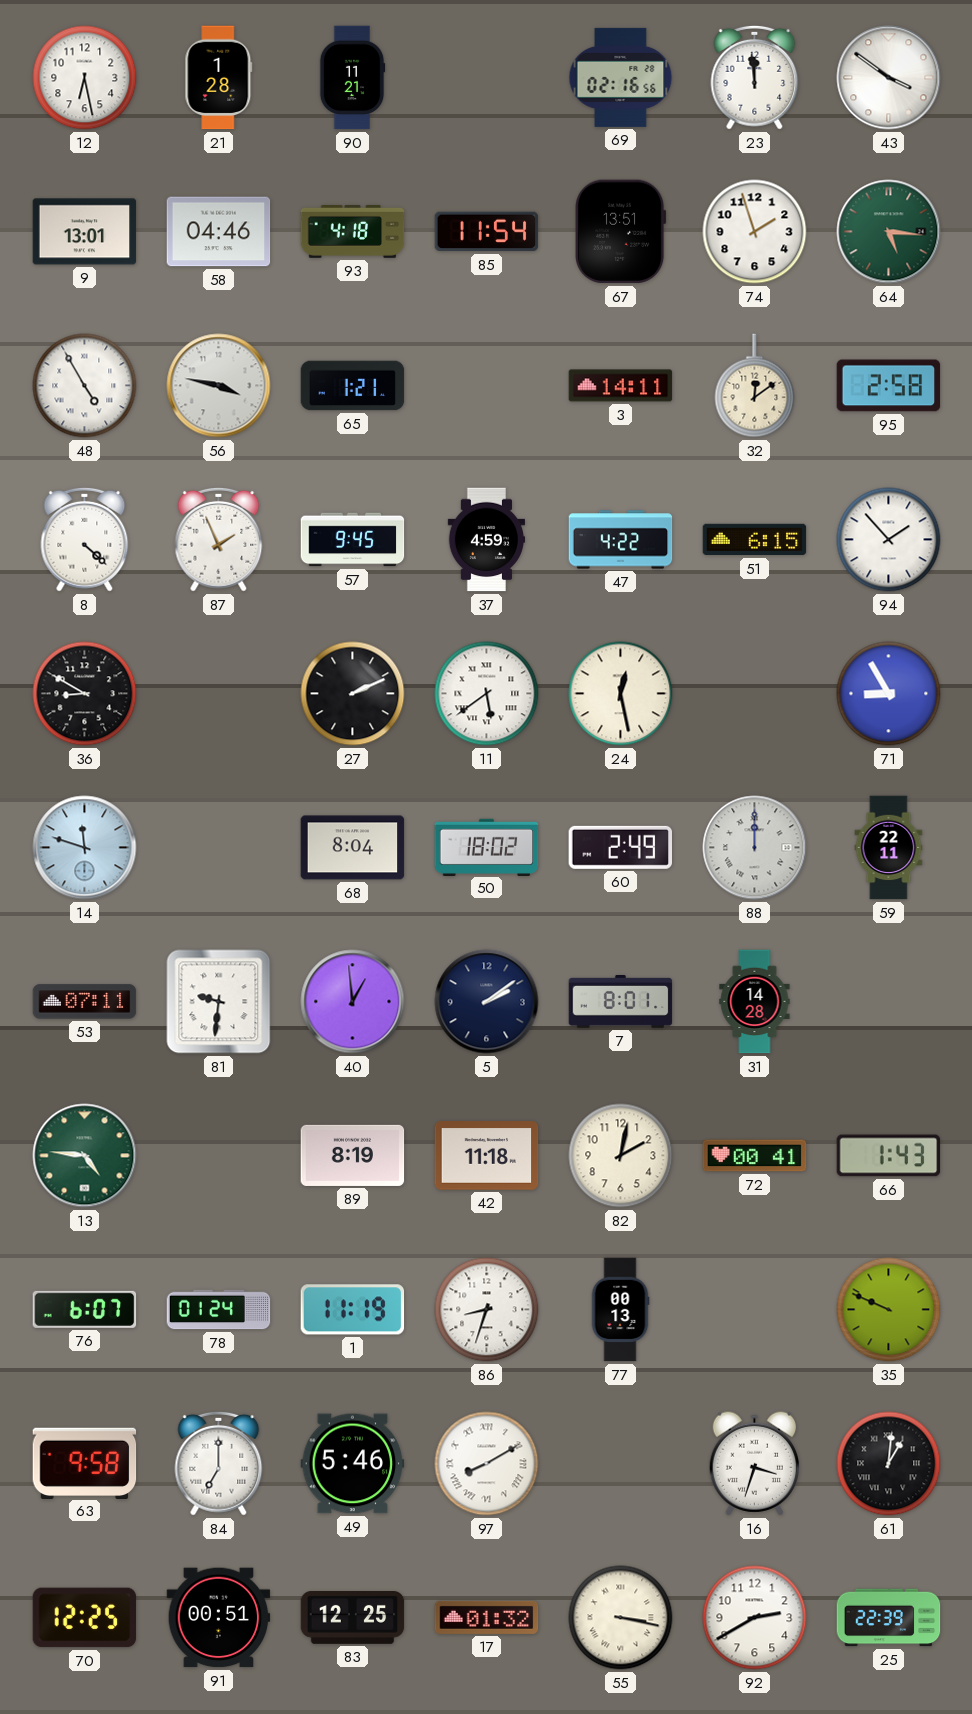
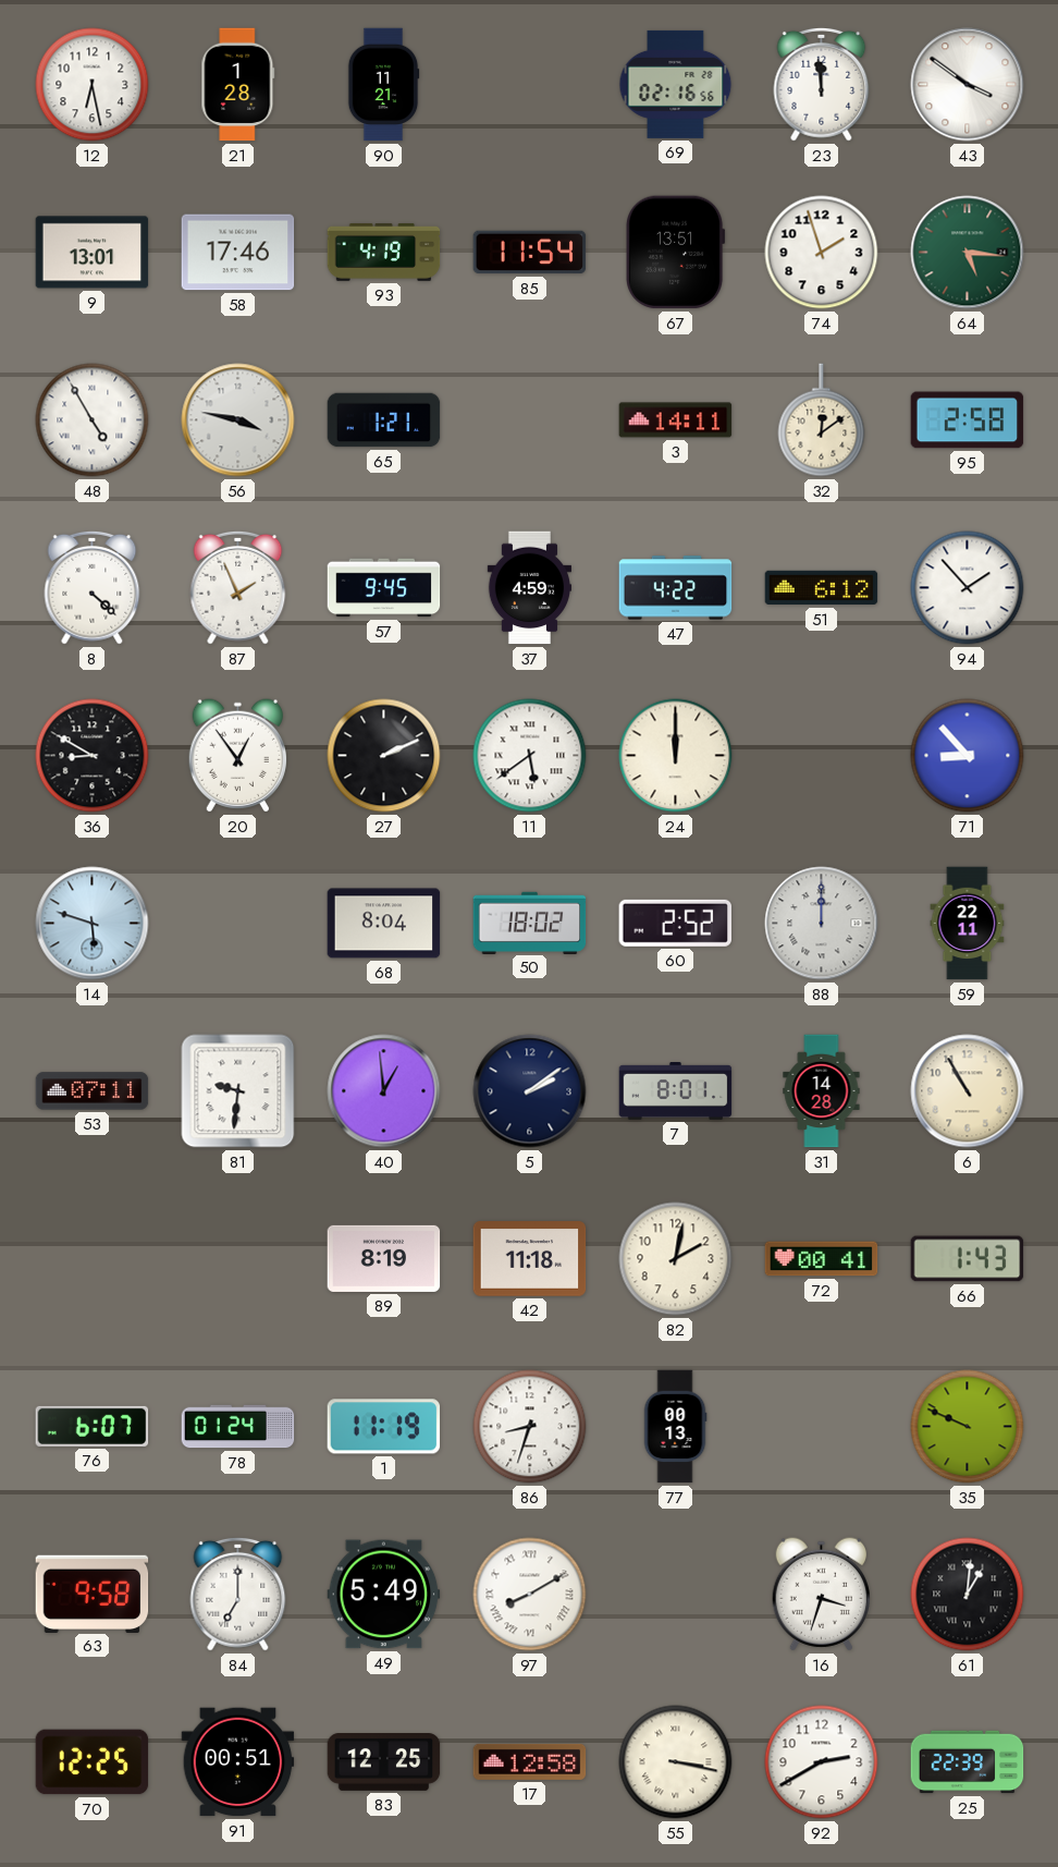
58: 04:46 -> 17:46
93: 4:18 -> 4:19
51: 6:15 -> 6:12
20: none -> 12:54
24: 12:28 -> 12:00
71: 8:55 -> 8:53
14: 11:48 -> 5:48
60: 2:49 -> 2:52
6: none -> 10:55
13: 4:46 -> none
49: 5:46 -> 5:49
17: 01:32 -> 12:58
